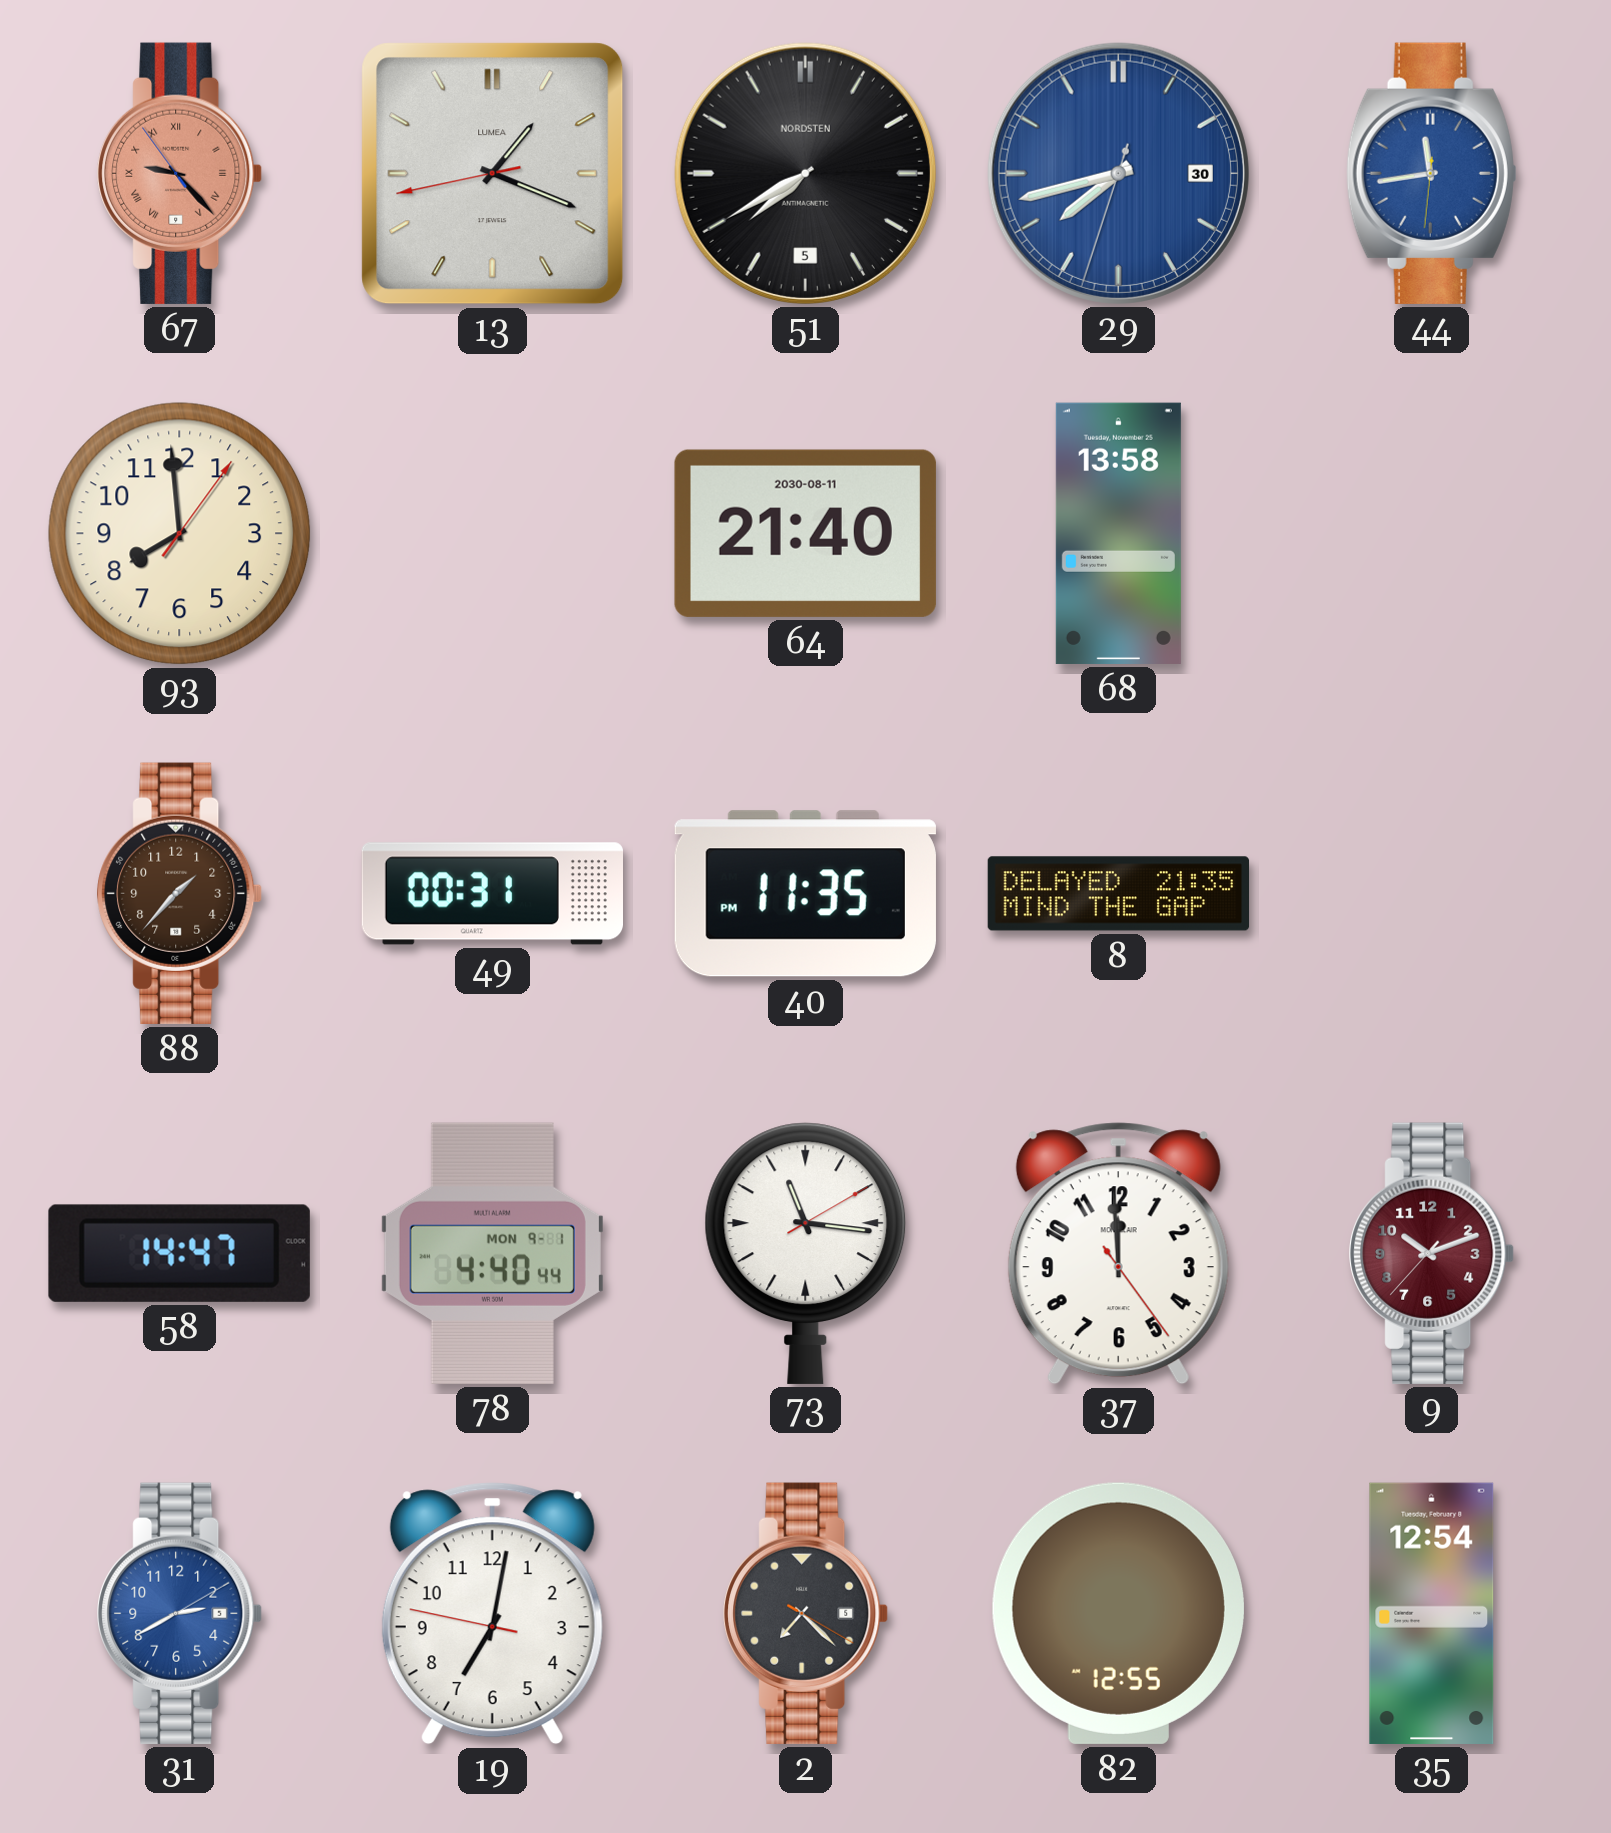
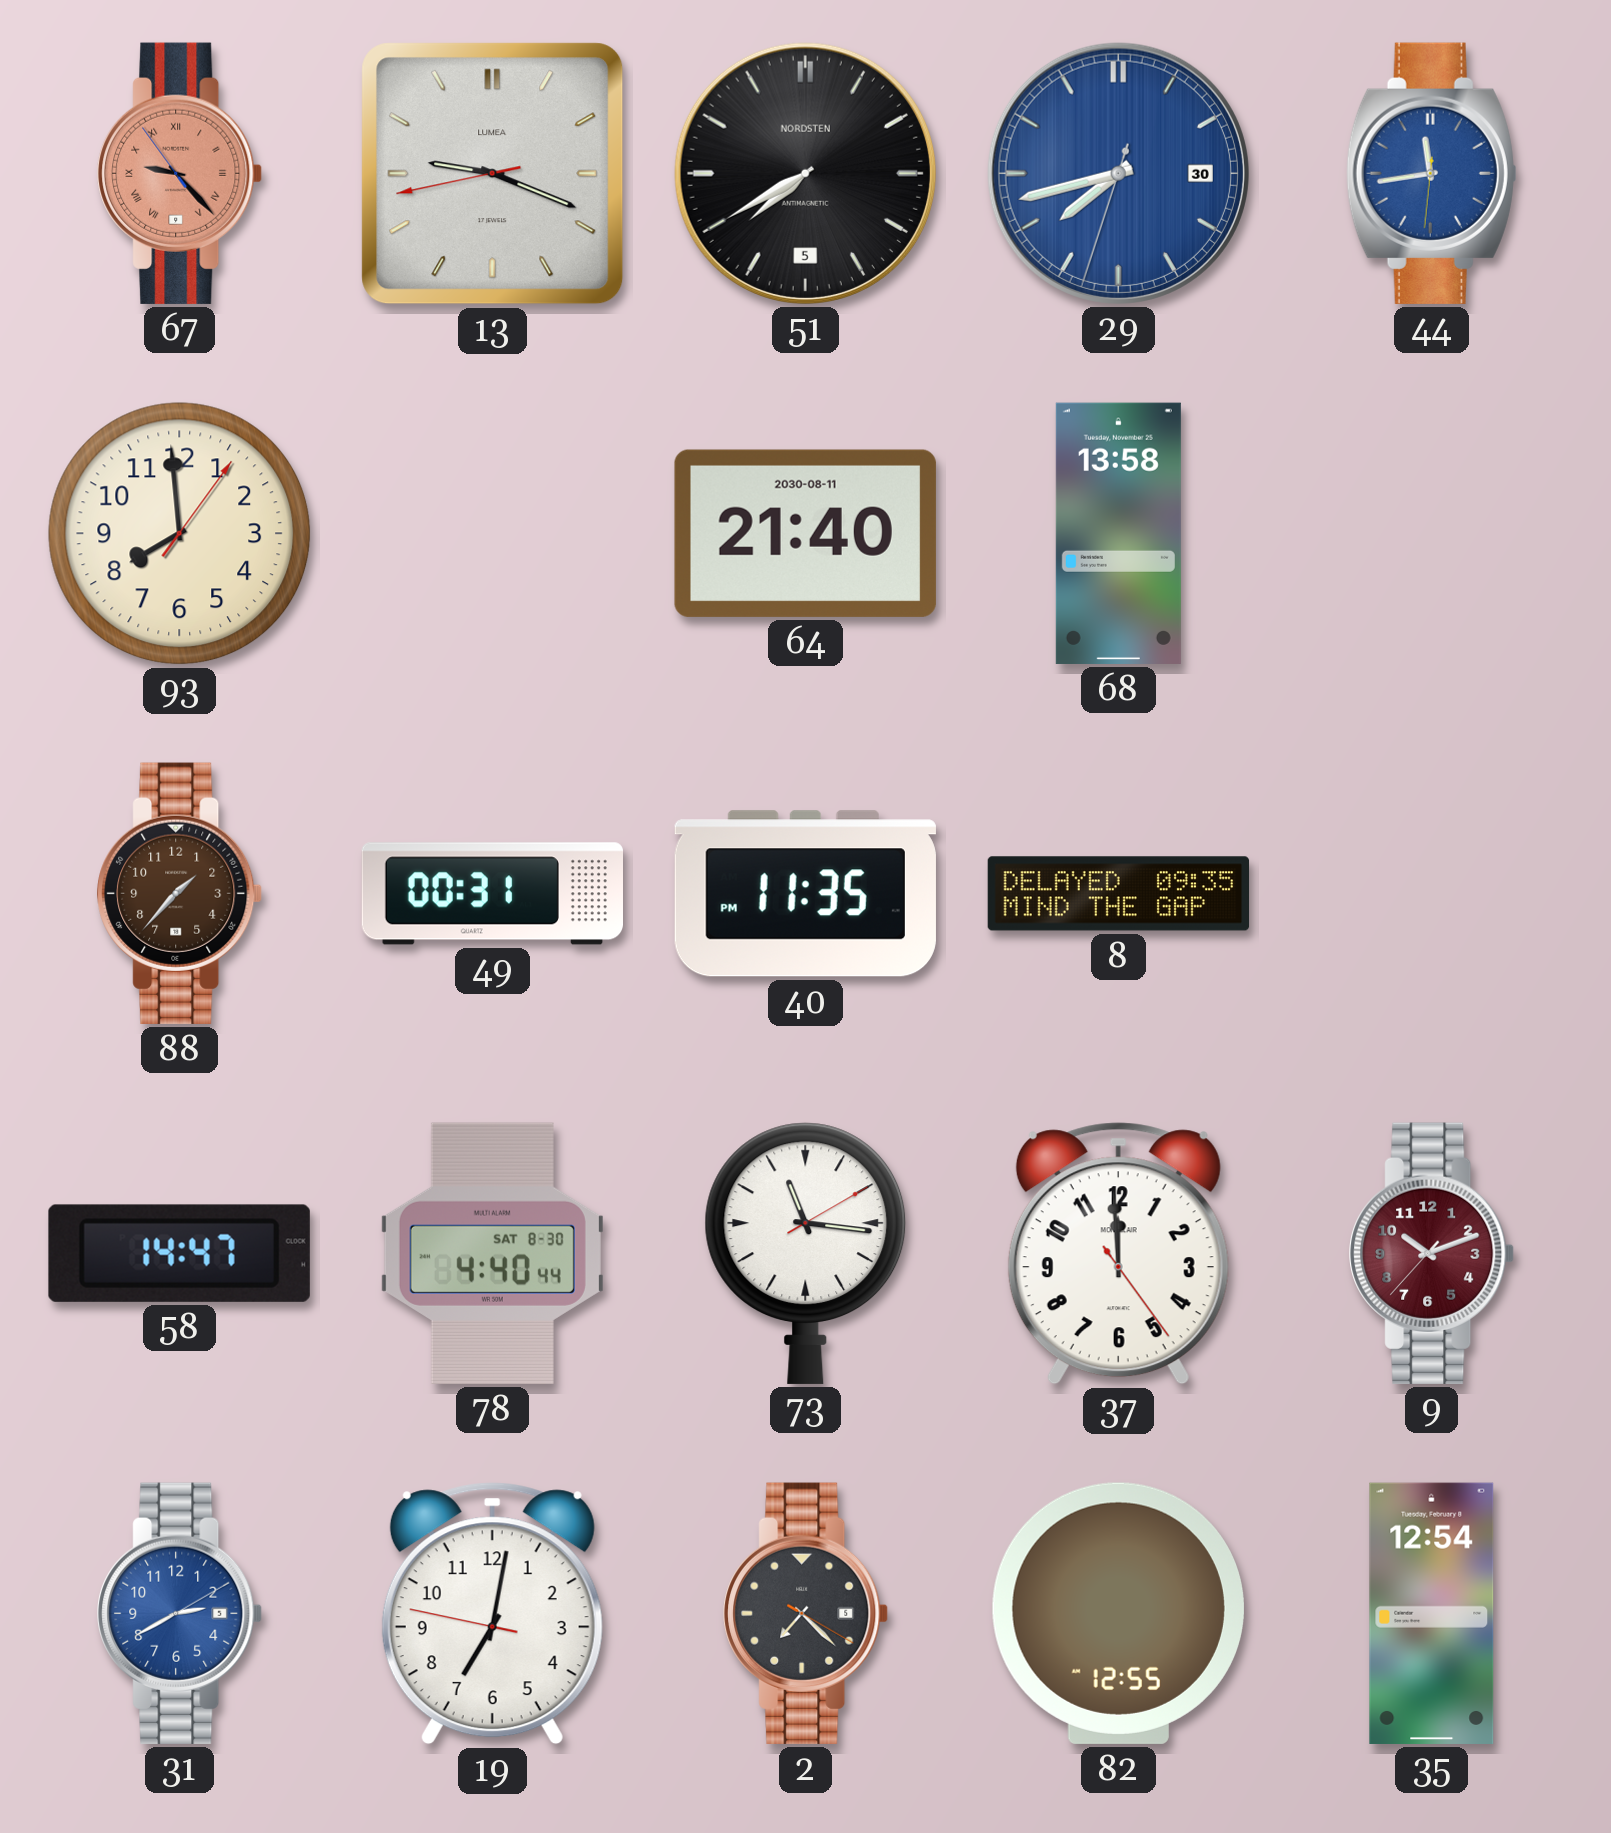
13: 1:18 -> 9:18
8: 21:35 -> 09:35
78 date: MON 9-1 -> SAT 8-30
